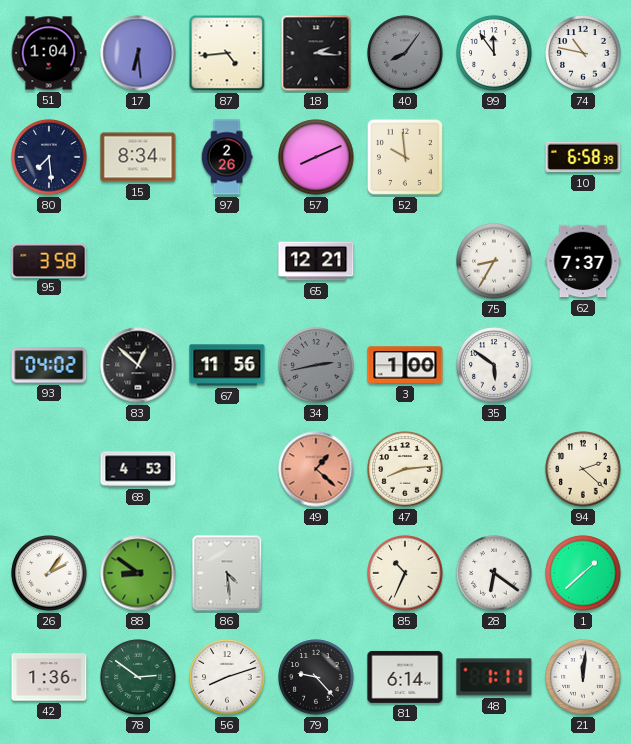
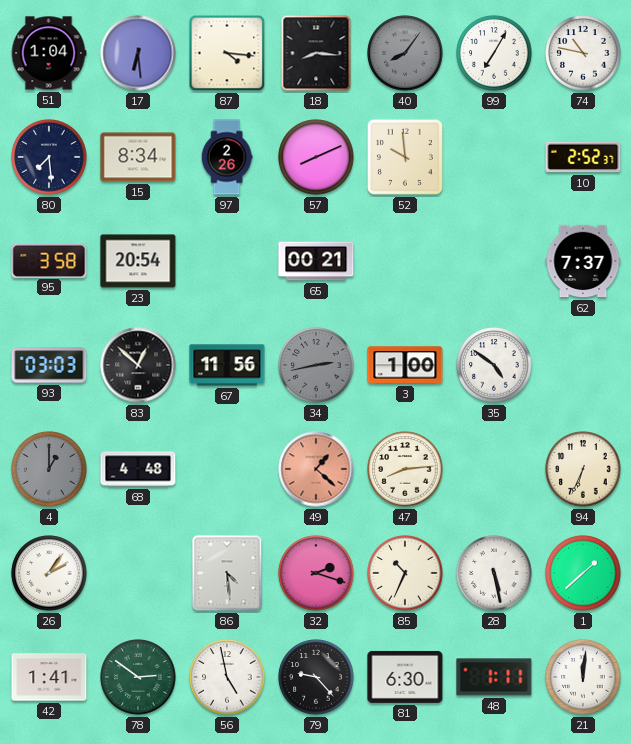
87: 4:44 -> 4:16
18: 2:16 -> 8:16
99: 11:54 -> 7:05
10: 6:58 -> 2:52
23: none -> 20:54
65: 12:21 -> 00:21
75: 8:35 -> none
93: 04:02 -> 03:03
35: 5:51 -> 4:51
4: none -> 1:00
68: 4:53 -> 4:48
94: 2:22 -> 6:34
88: 8:51 -> none
32: none -> 2:18
28: 6:21 -> 5:28
42: 1:36 -> 1:41
56: 8:12 -> 4:58
81: 6:14 -> 6:30
